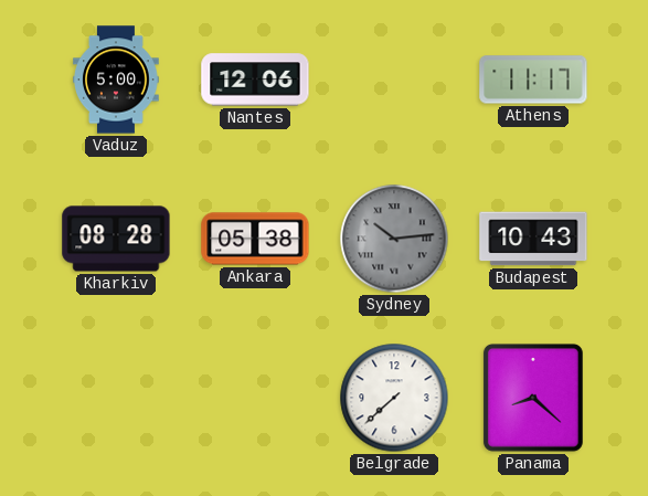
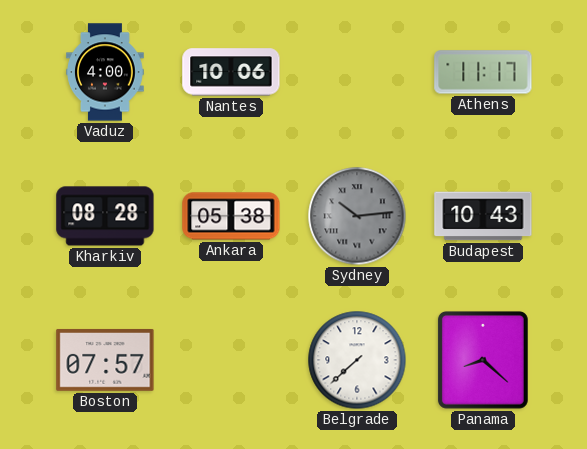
Vaduz: 5:00 -> 4:00
Nantes: 12:06 -> 10:06
Boston: none -> 07:57
